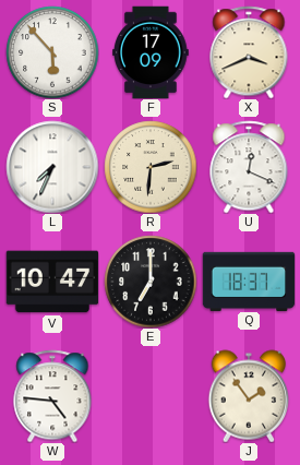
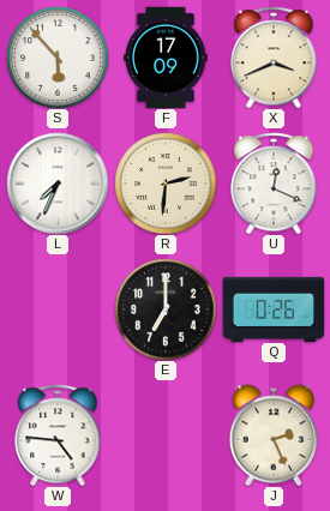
V: 10:47 -> none
Q: 18:37 -> 0:26
J: 1:54 -> 2:26
